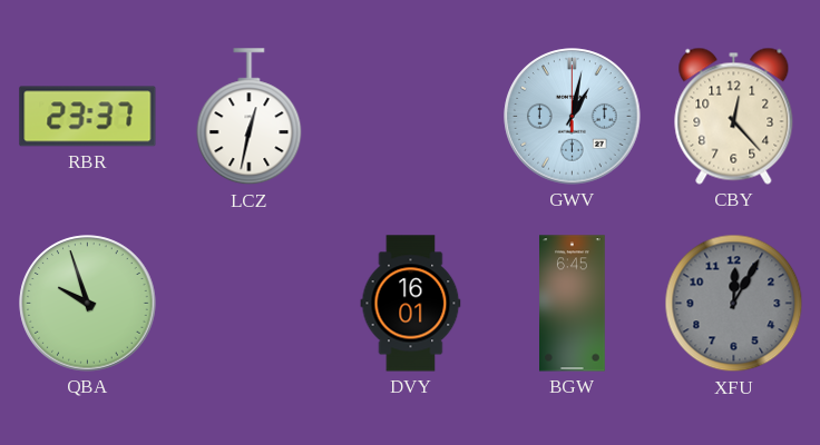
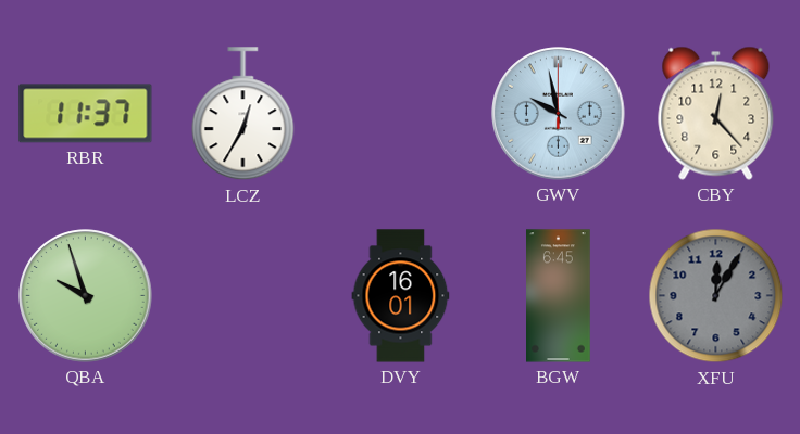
RBR: 23:37 -> 11:37
LCZ: 12:32 -> 12:35
GWV: 1:02 -> 9:58
